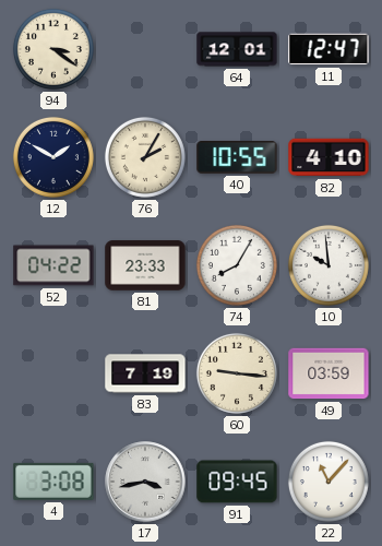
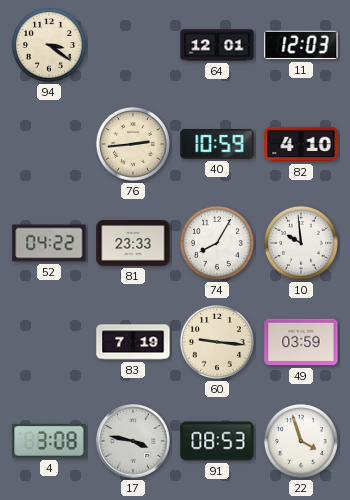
11: 12:47 -> 12:03
12: 1:50 -> none
76: 2:05 -> 2:44
40: 10:55 -> 10:59
17: 3:43 -> 3:47
91: 09:45 -> 08:53
22: 11:07 -> 3:57
